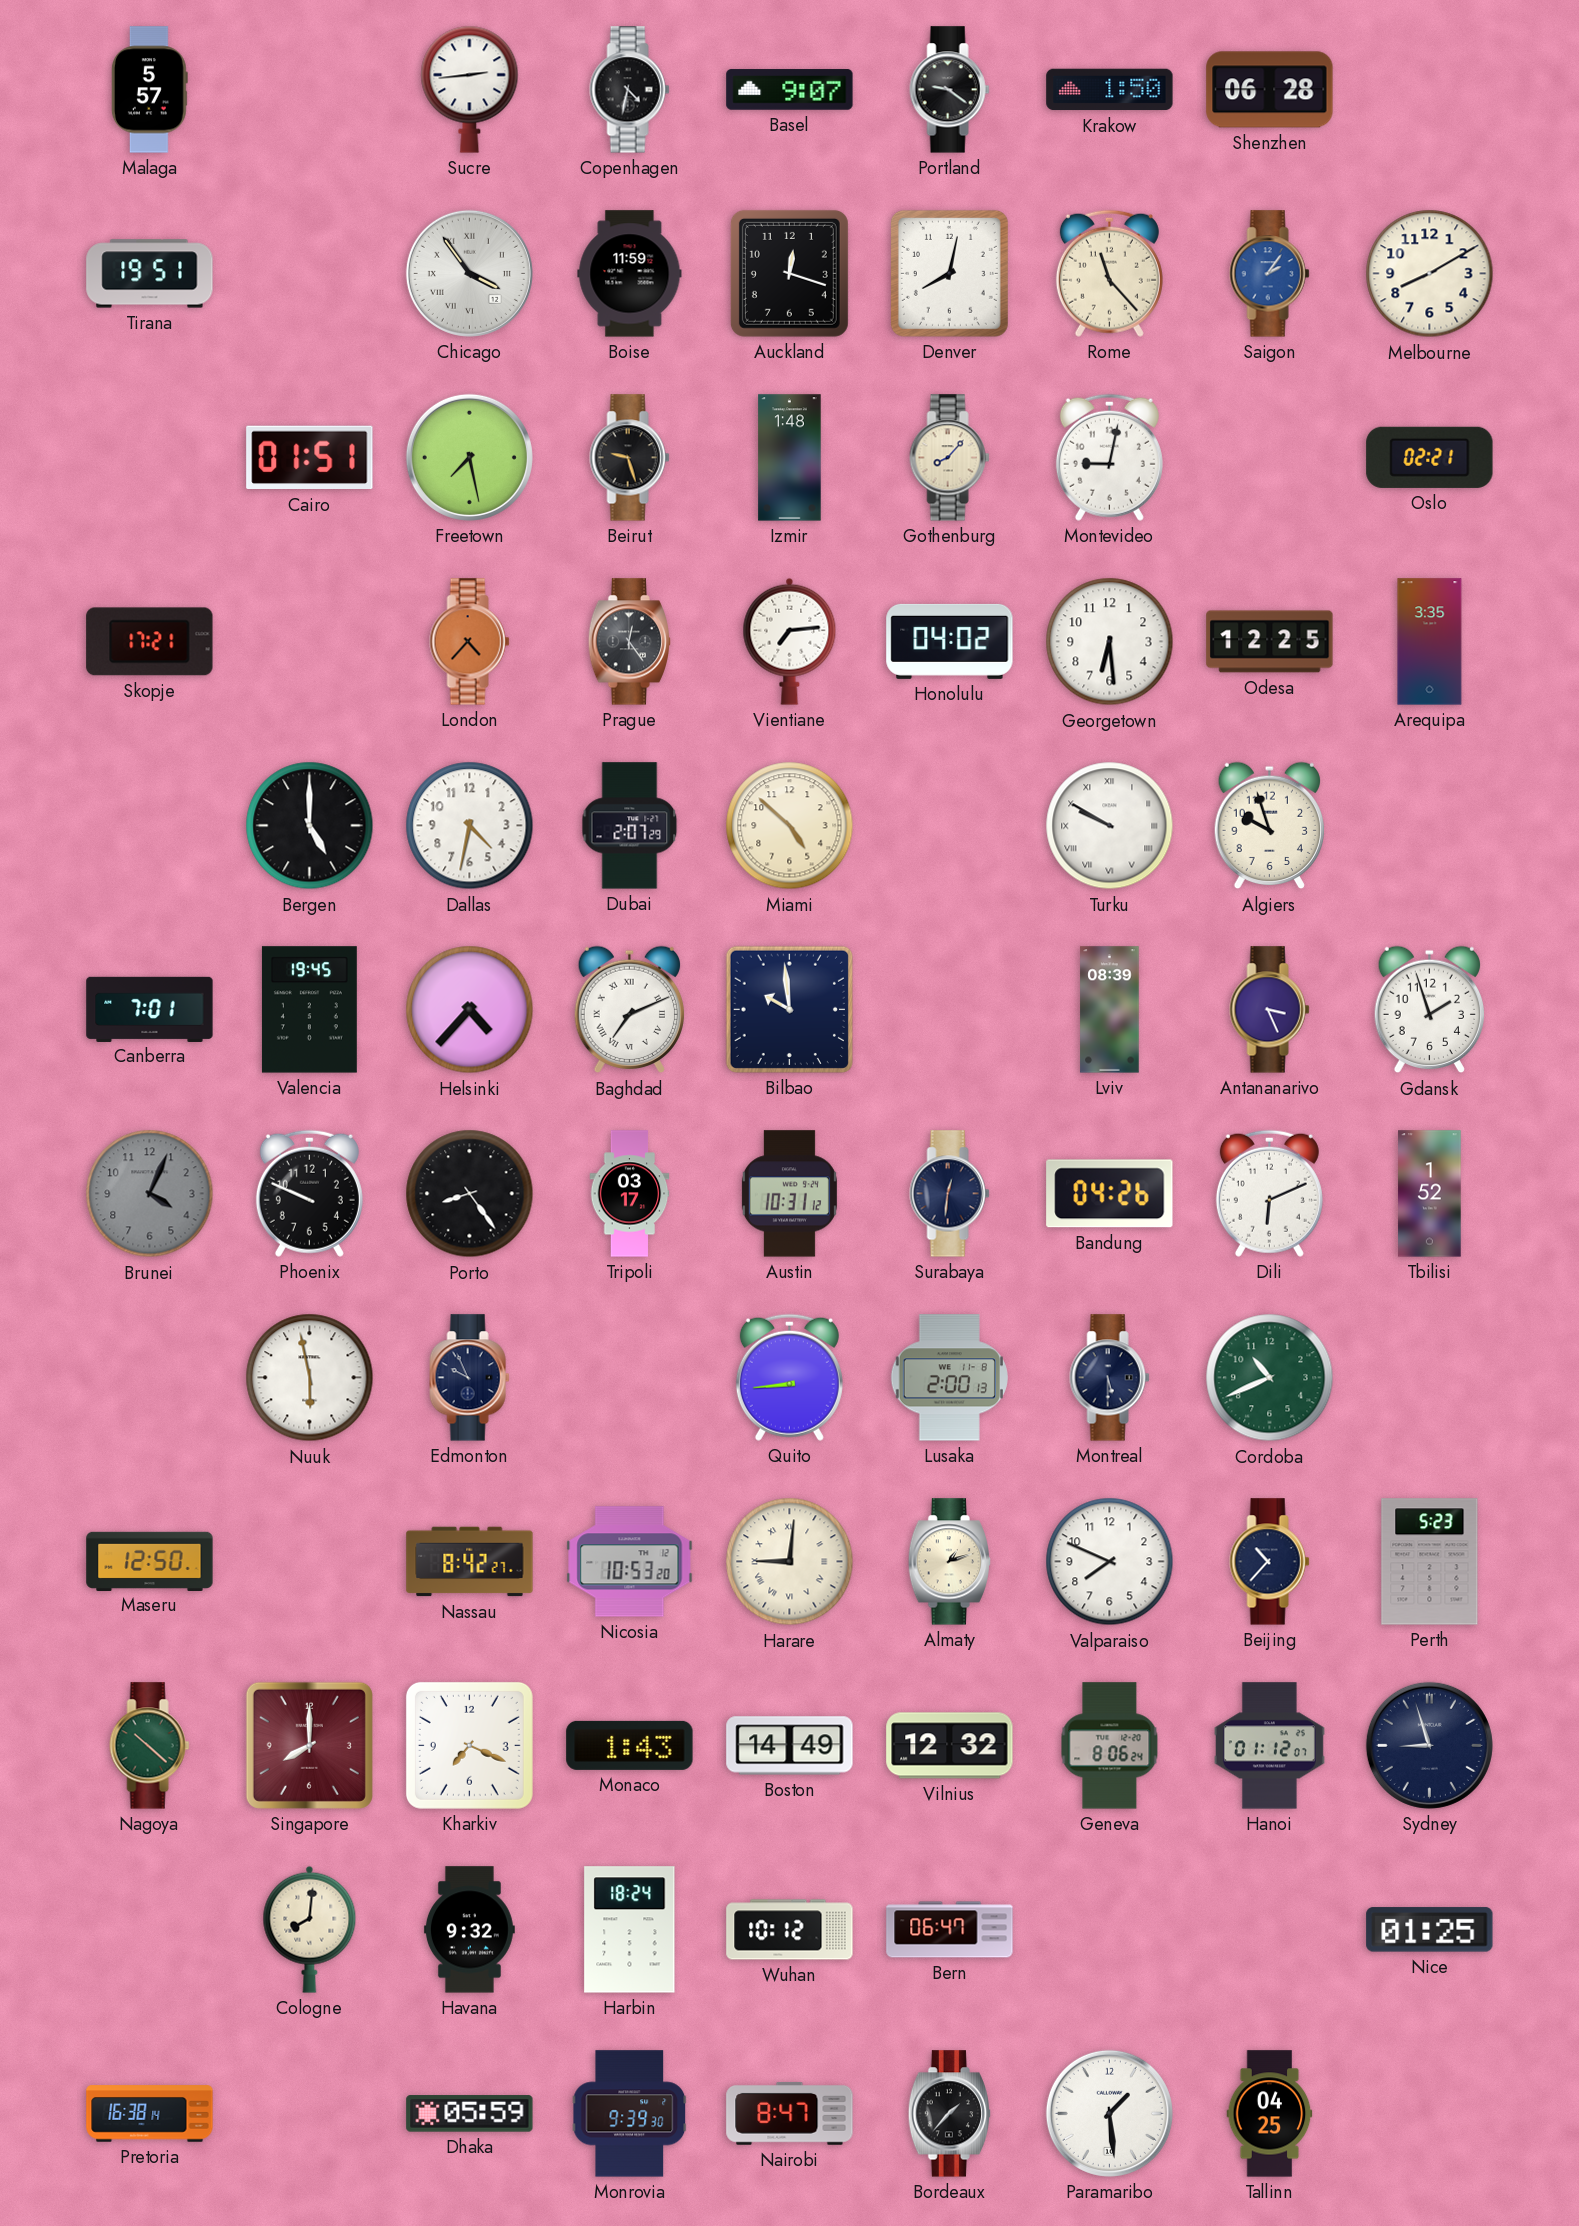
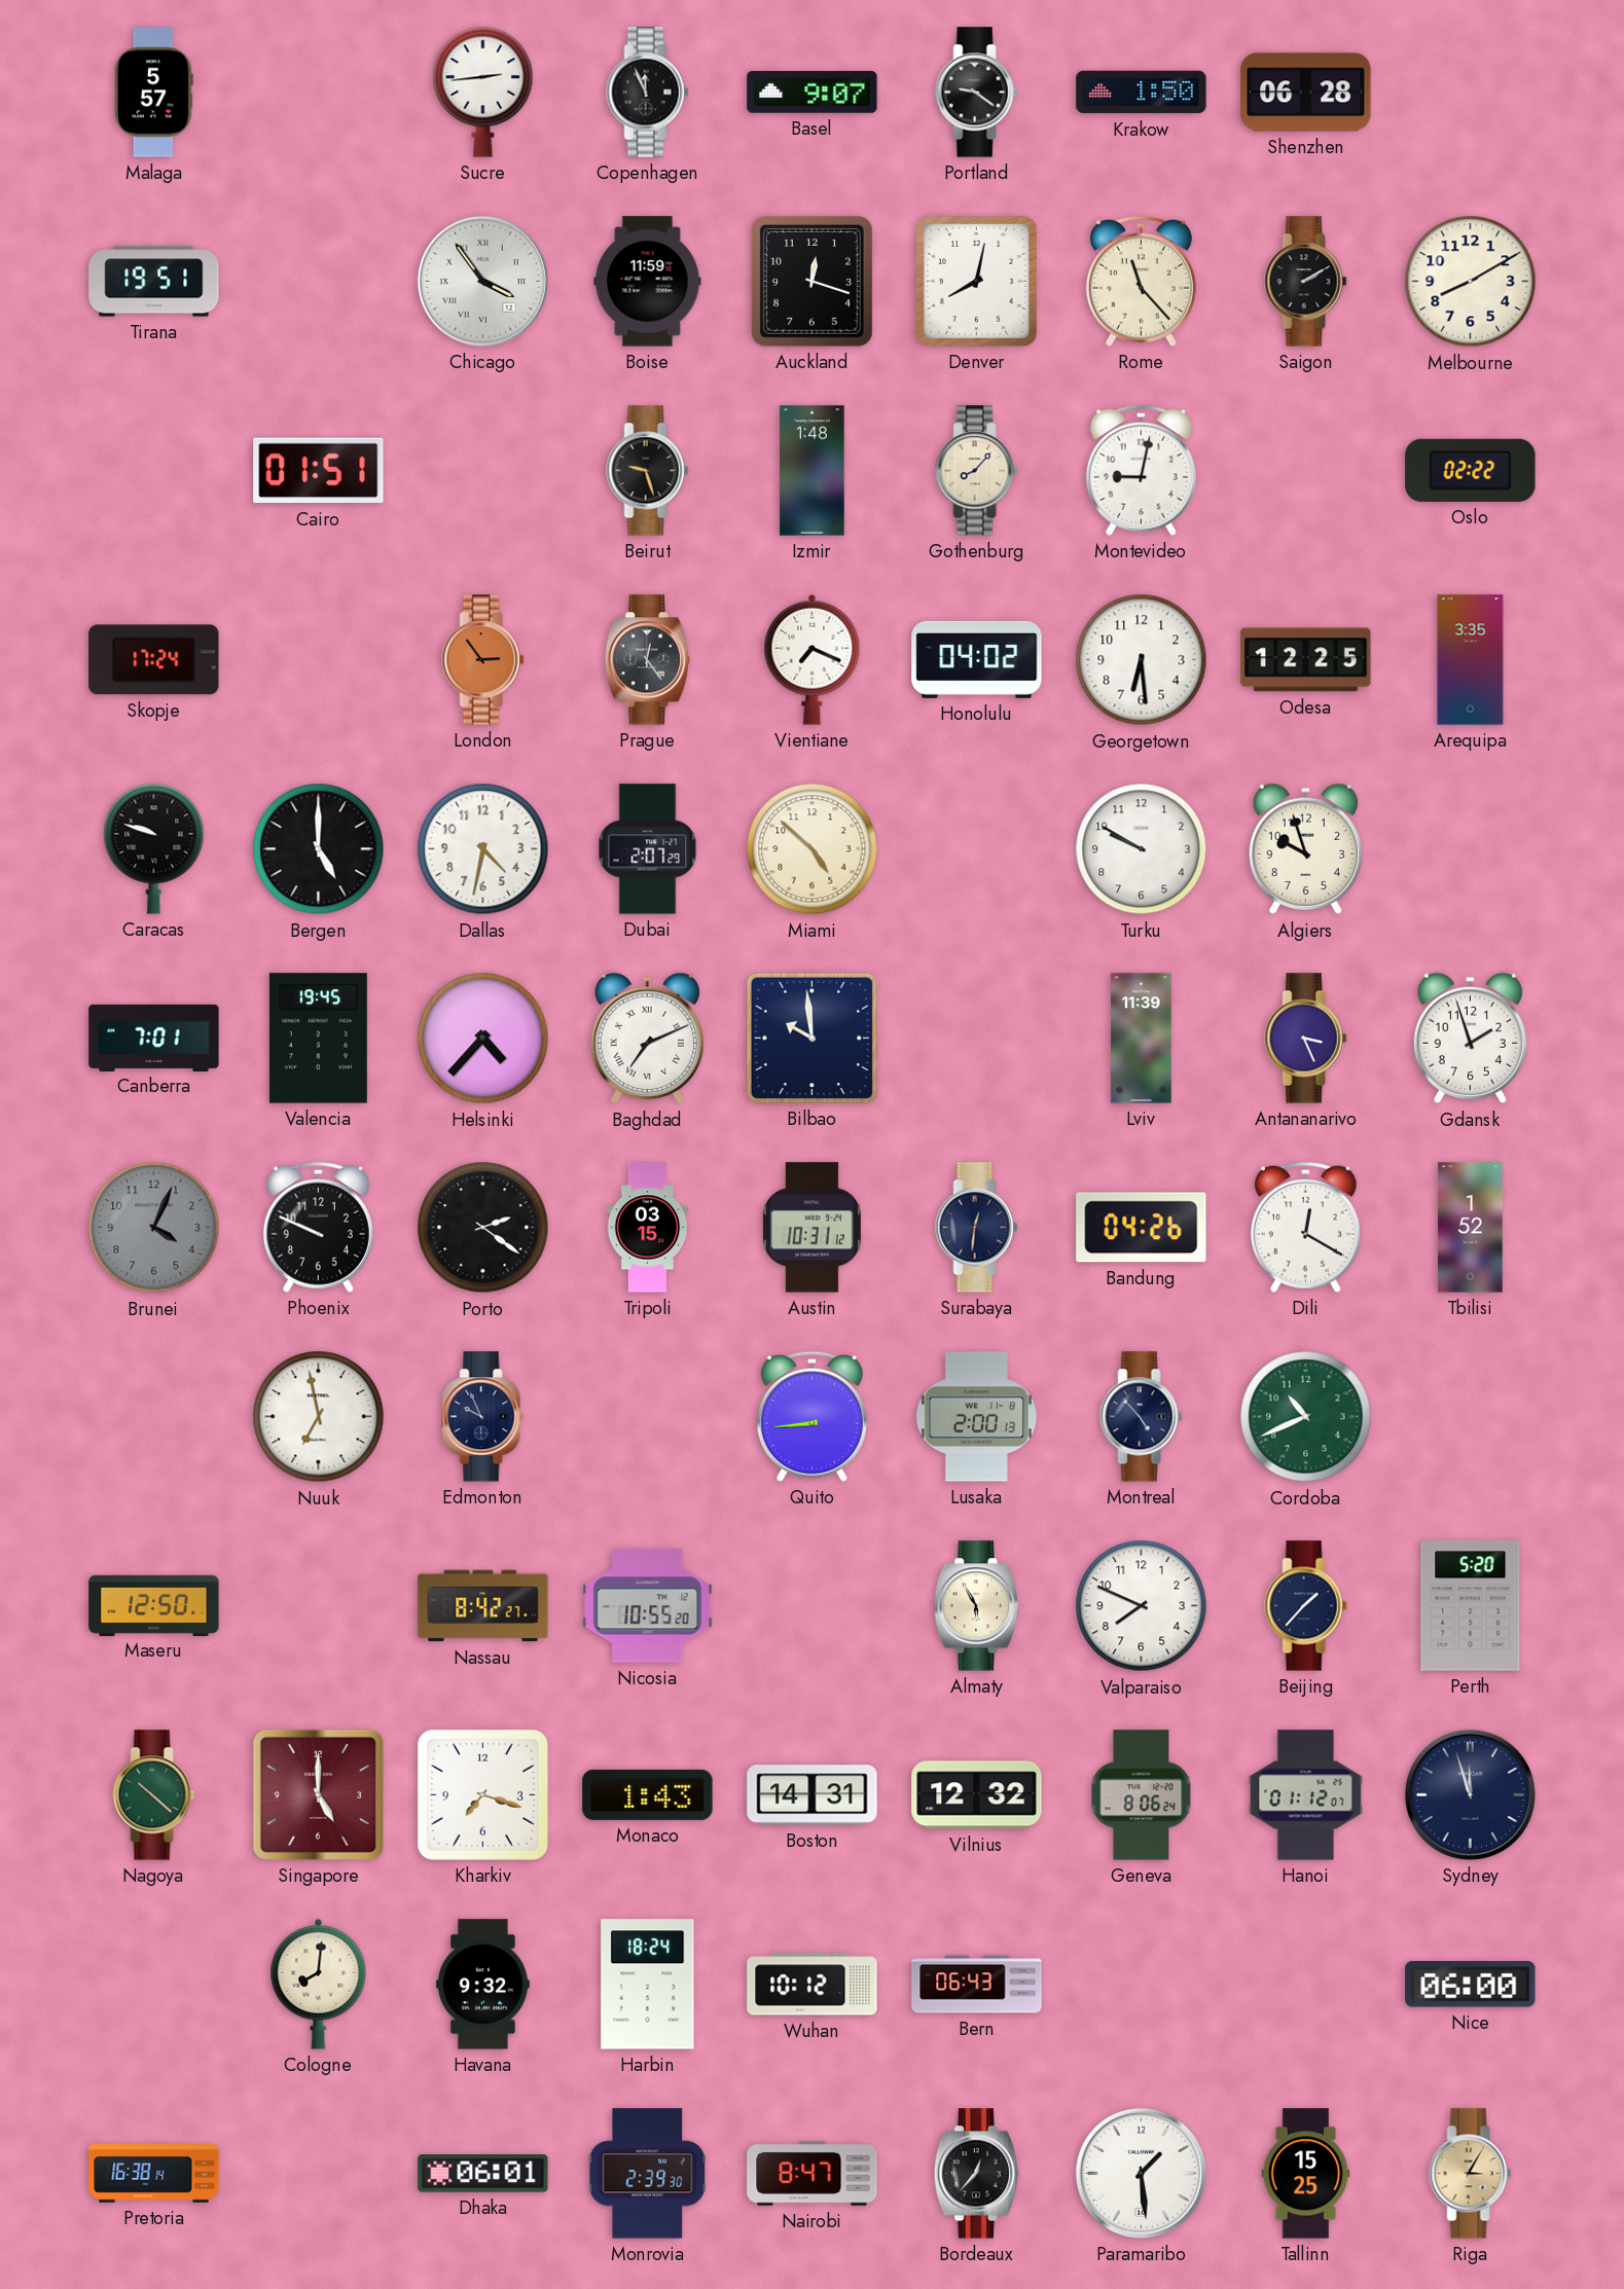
Copenhagen: 4:32 -> 11:56
Saigon: 2:06 -> 2:10
Saigon dial: blue -> black
Freetown: 7:28 -> none
Oslo: 02:21 -> 02:22
Skopje: 17:21 -> 17:24
London: 4:37 -> 2:54
Vientiane: 7:14 -> 7:19
Caracas: none -> 9:48
Turku numerals: Roman -> Arabic
Lviv: 08:39 -> 11:39
Porto: 8:24 -> 2:21
Tripoli: 03:17 -> 03:15
Dili: 6:11 -> 12:20
Nuuk: 5:58 -> 6:58
Montreal: 5:30 -> 4:53
Nicosia: 10:53 -> 10:55
Harare: 9:01 -> none
Almaty: 1:12 -> 5:55
Beijing: 10:37 -> 1:37
Perth: 5:23 -> 5:20
Singapore: 8:00 -> 5:00
Kharkiv: 7:19 -> 7:18
Boston: 14:49 -> 14:31
Sydney: 8:57 -> 11:57
Bern: 06:47 -> 06:43
Nice: 01:25 -> 06:00
Dhaka: 05:59 -> 06:01
Monrovia: 9:39 -> 2:39
Bordeaux: 1:37 -> 12:37
Tallinn: 04:25 -> 15:25
Riga: none -> 3:05
